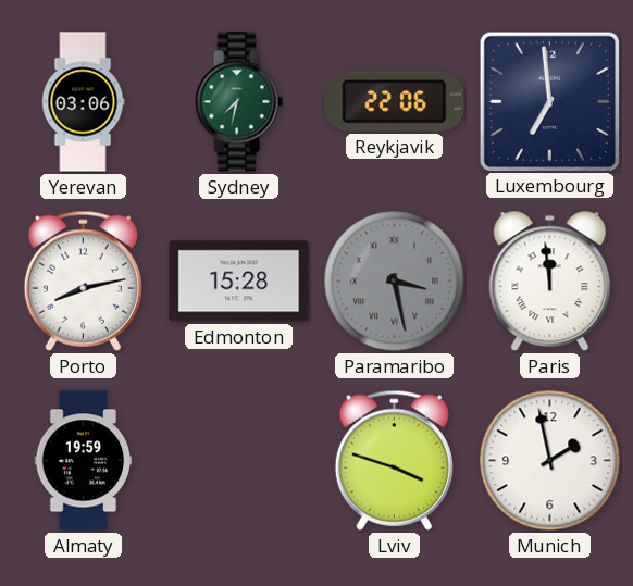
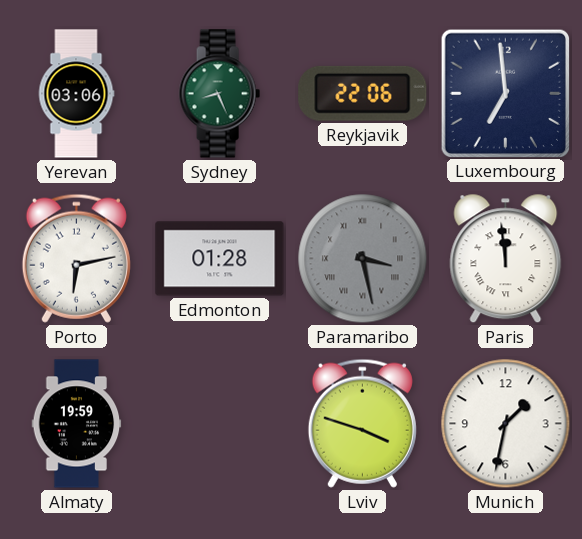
Sydney: 7:32 -> 8:26
Porto: 8:13 -> 6:13
Edmonton: 15:28 -> 01:28
Munich: 1:58 -> 1:32
